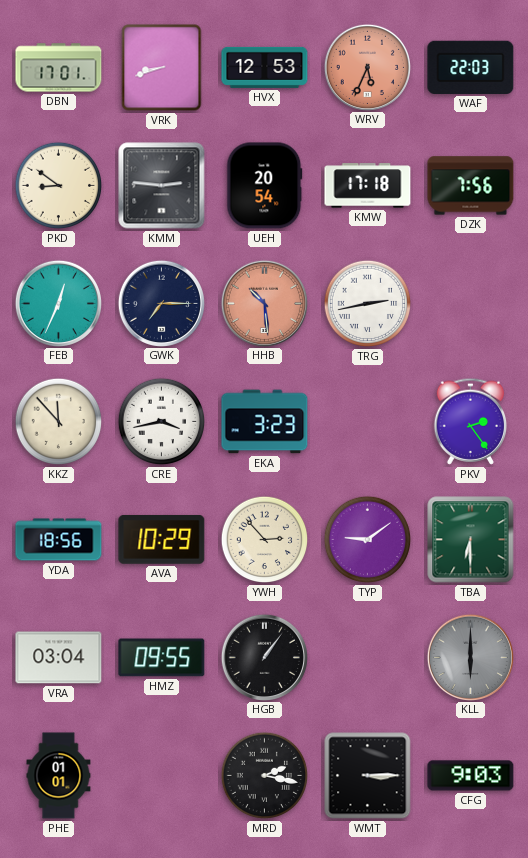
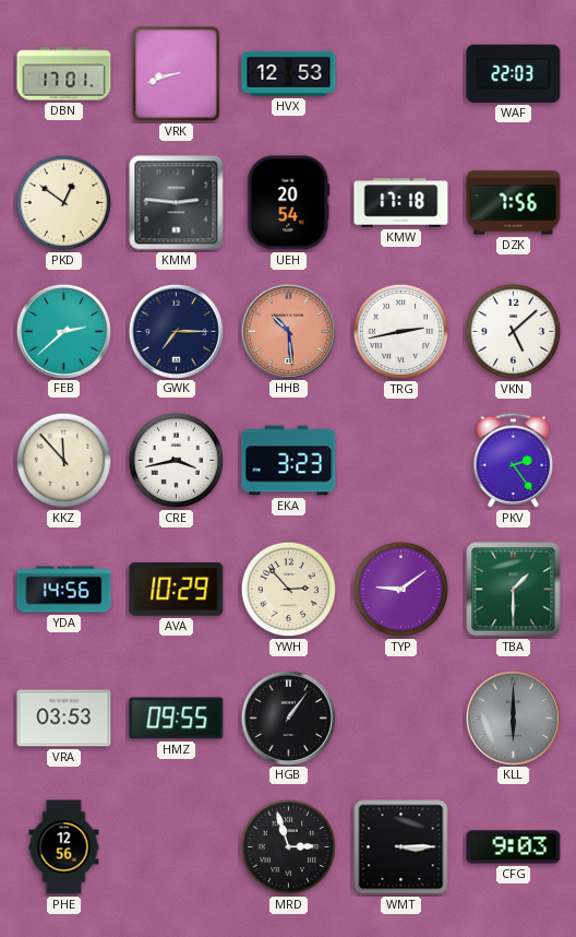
WRV: 5:34 -> none
PKD: 8:51 -> 12:51
FEB: 12:34 -> 2:38
VKN: none -> 5:08
YDA: 18:56 -> 14:56
TBA: 6:30 -> 1:30
VRA: 03:04 -> 03:53
PHE: 01:01 -> 12:56
MRD: 2:17 -> 2:57
